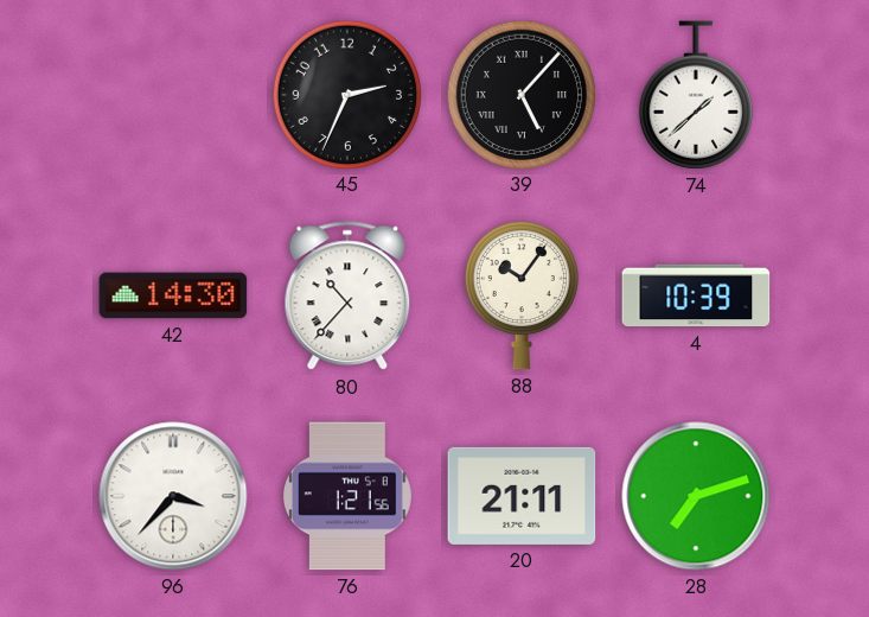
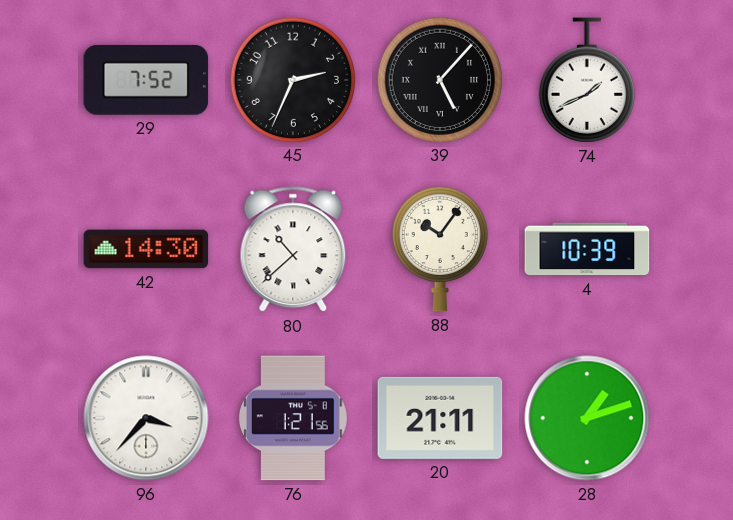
29: none -> 7:52
74: 1:38 -> 1:41
80: 10:37 -> 10:38
28: 7:12 -> 1:12
